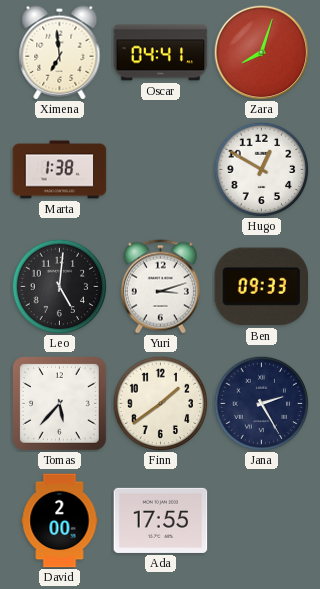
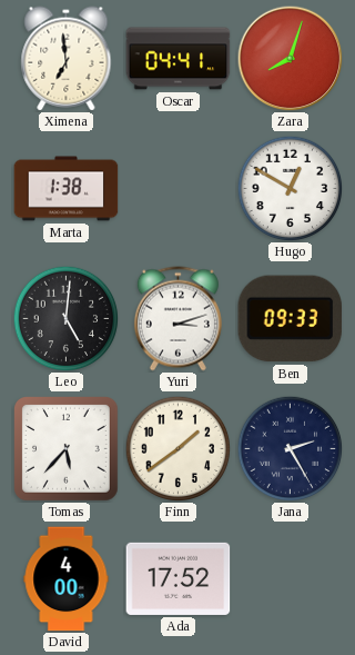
David: 2:00 -> 4:00
Ada: 17:55 -> 17:52
